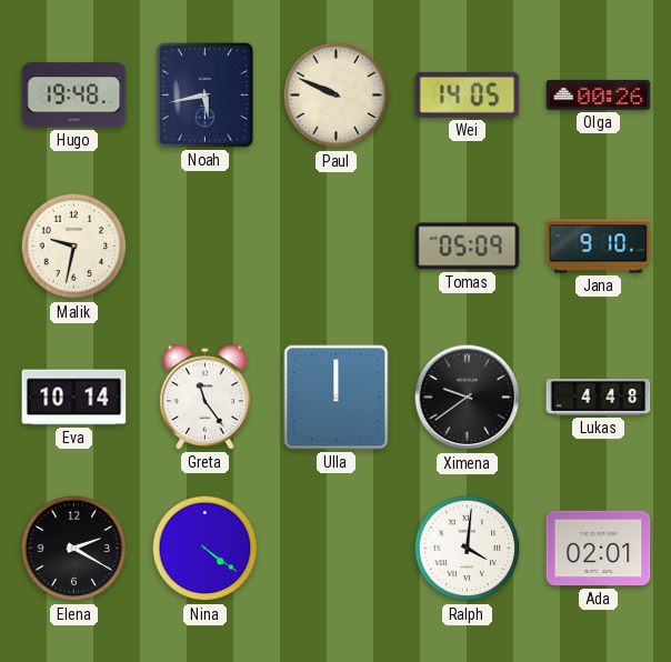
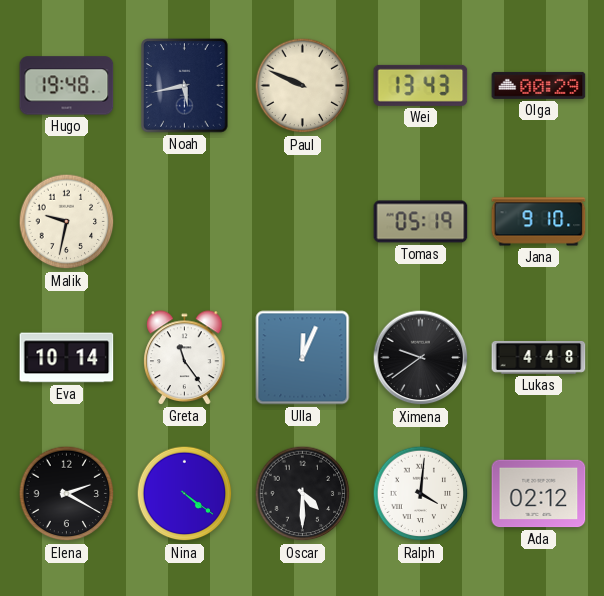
Wei: 14:05 -> 13:43
Olga: 00:26 -> 00:29
Tomas: 05:09 -> 05:19
Ulla: 12:00 -> 12:04
Oscar: none -> 4:30
Ada: 02:01 -> 02:12
